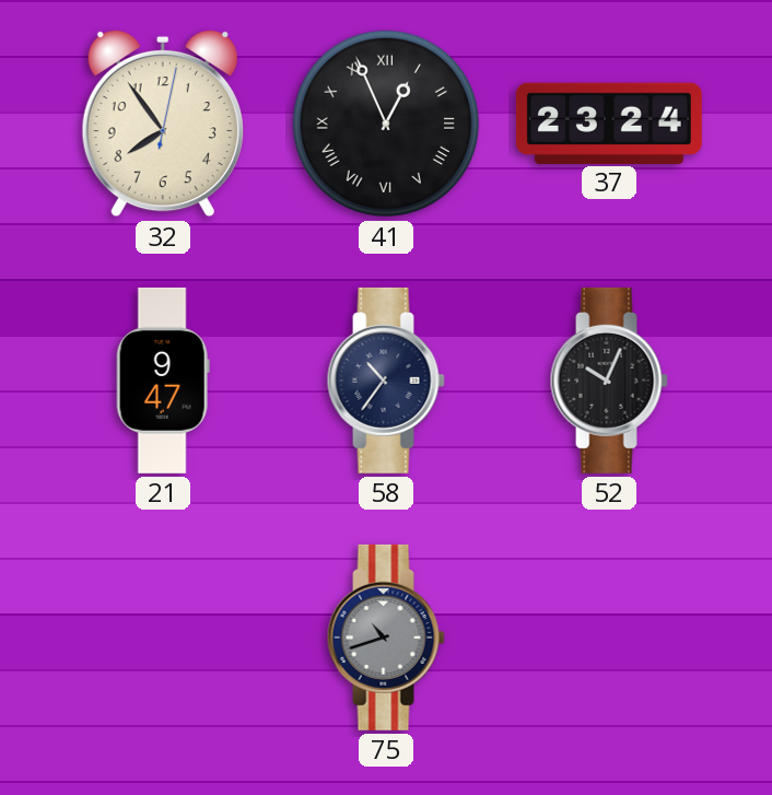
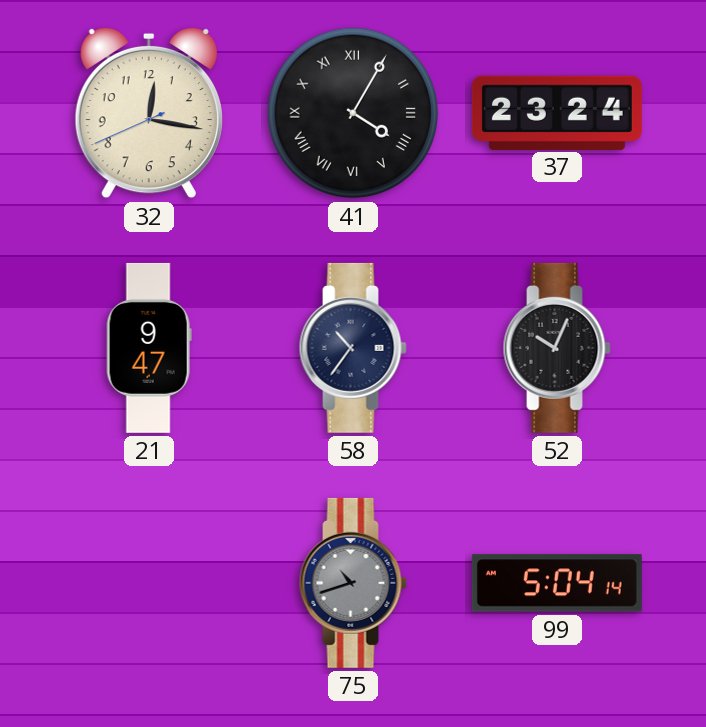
32: 7:54 -> 12:16
41: 12:56 -> 4:05
99: none -> 5:04
